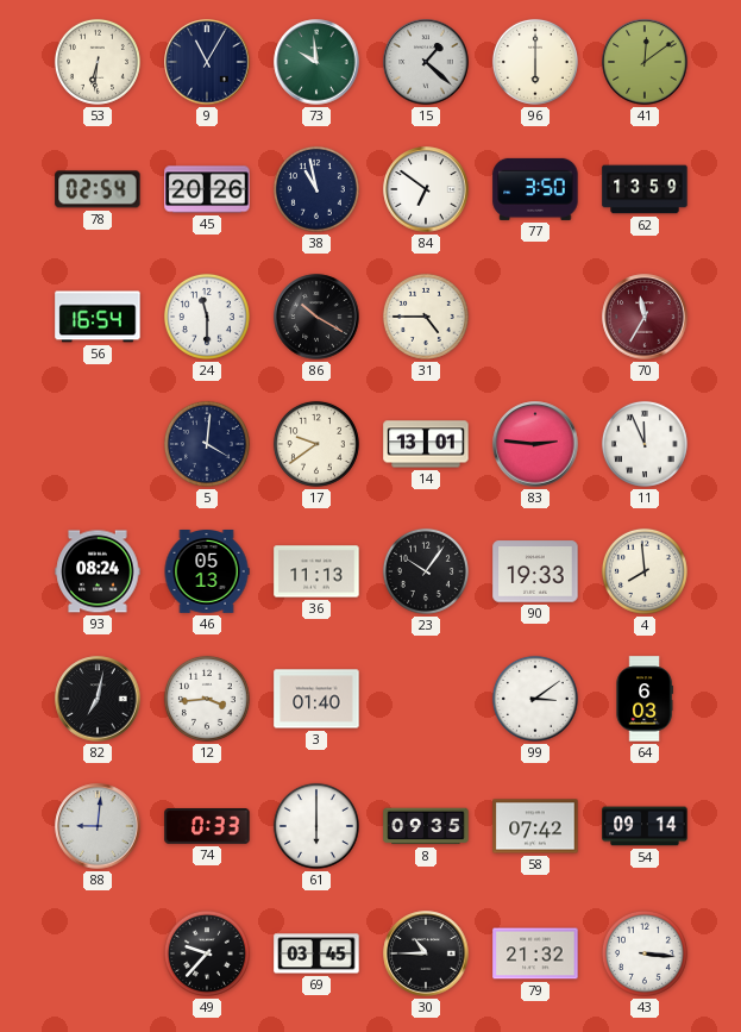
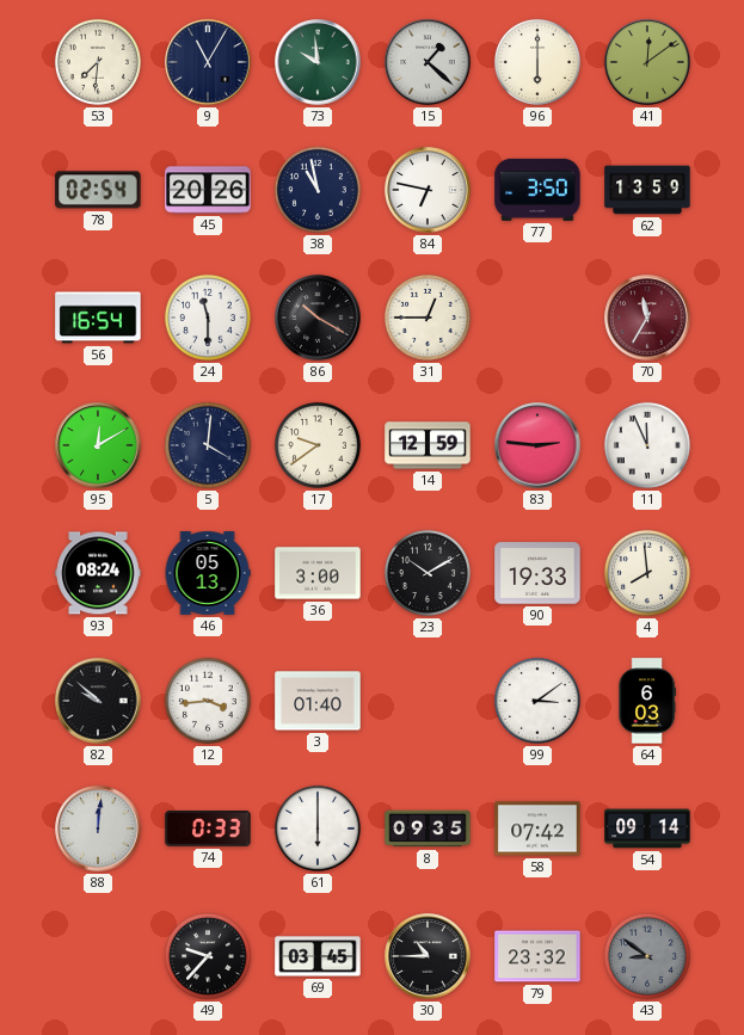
53: 6:31 -> 7:31
84: 6:51 -> 6:47
31: 4:45 -> 12:45
95: none -> 12:10
14: 13:01 -> 12:59
36: 11:13 -> 3:00
23: 10:06 -> 10:10
82: 7:02 -> 9:52
88: 9:01 -> 12:01
79: 21:32 -> 23:32
43: 3:16 -> 8:51
43 dial: white -> grey
